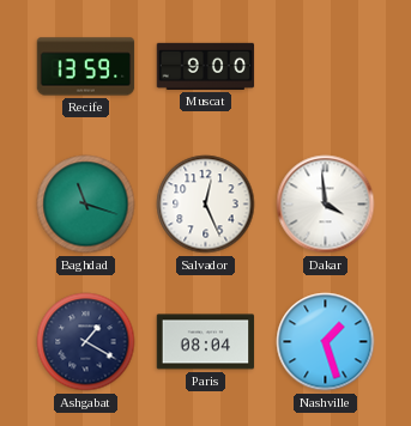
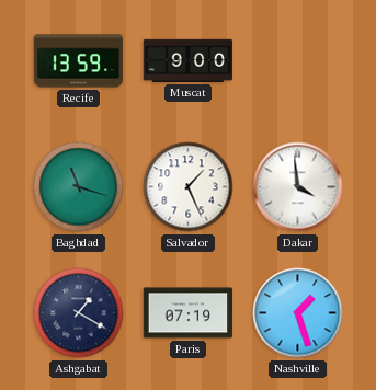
Salvador: 12:26 -> 1:26
Paris: 08:04 -> 07:19
